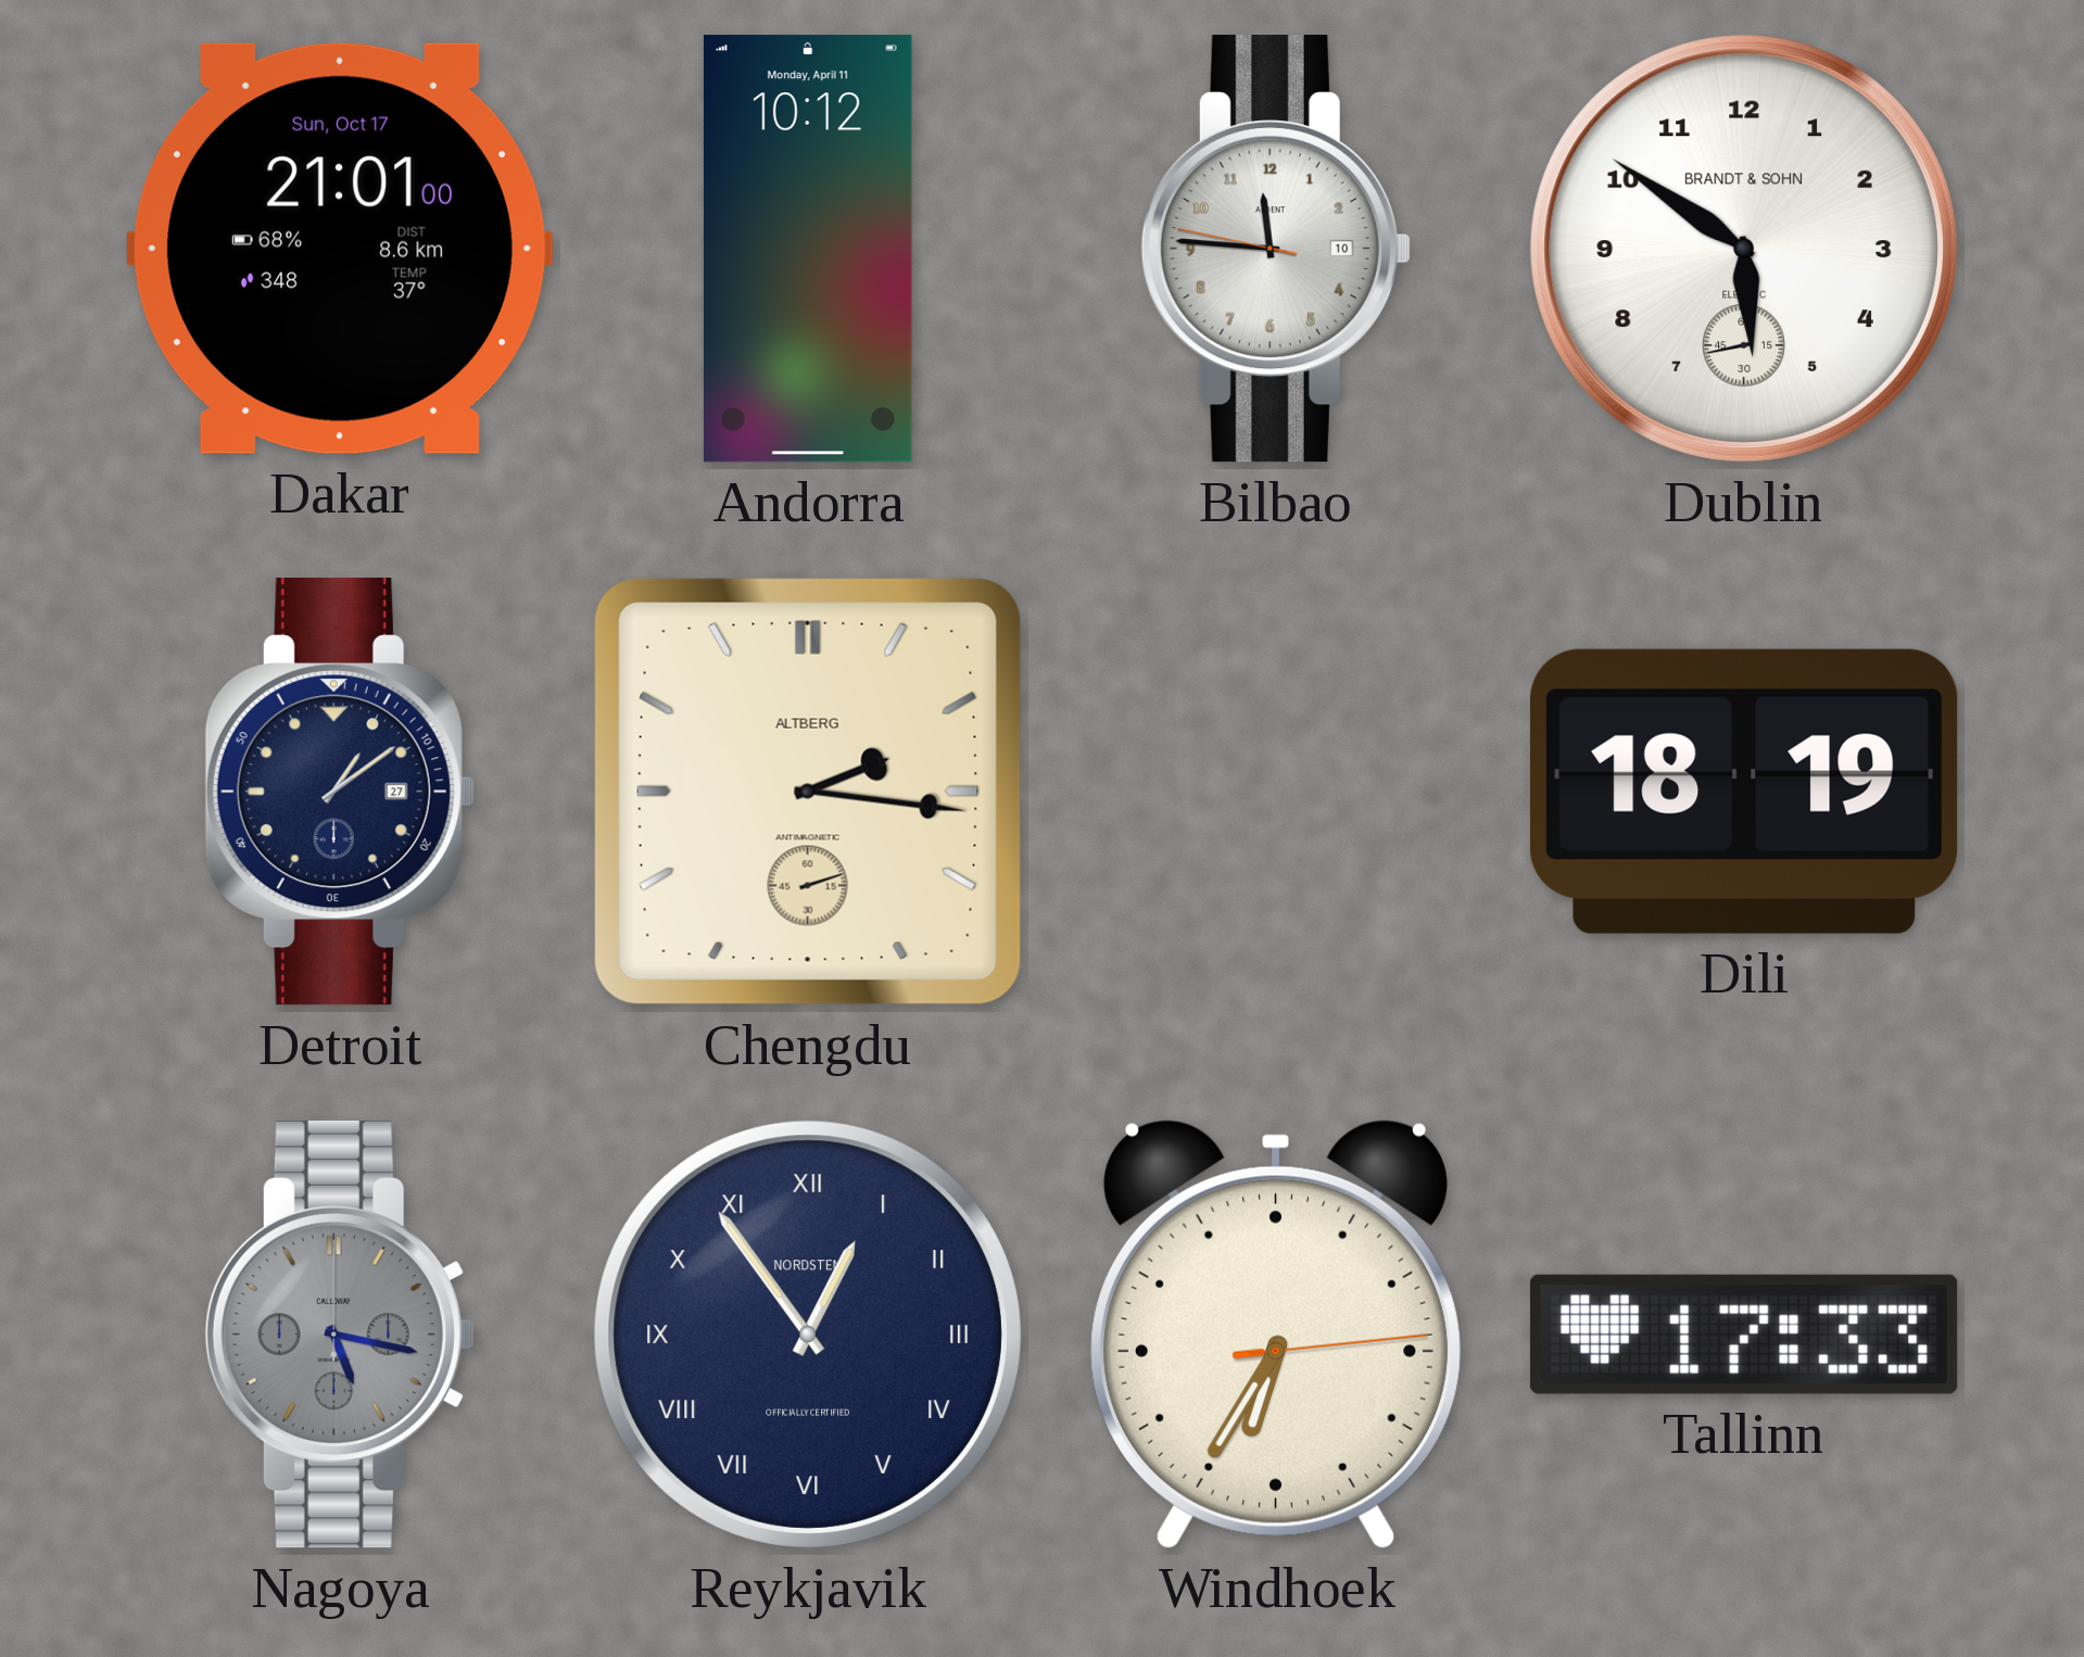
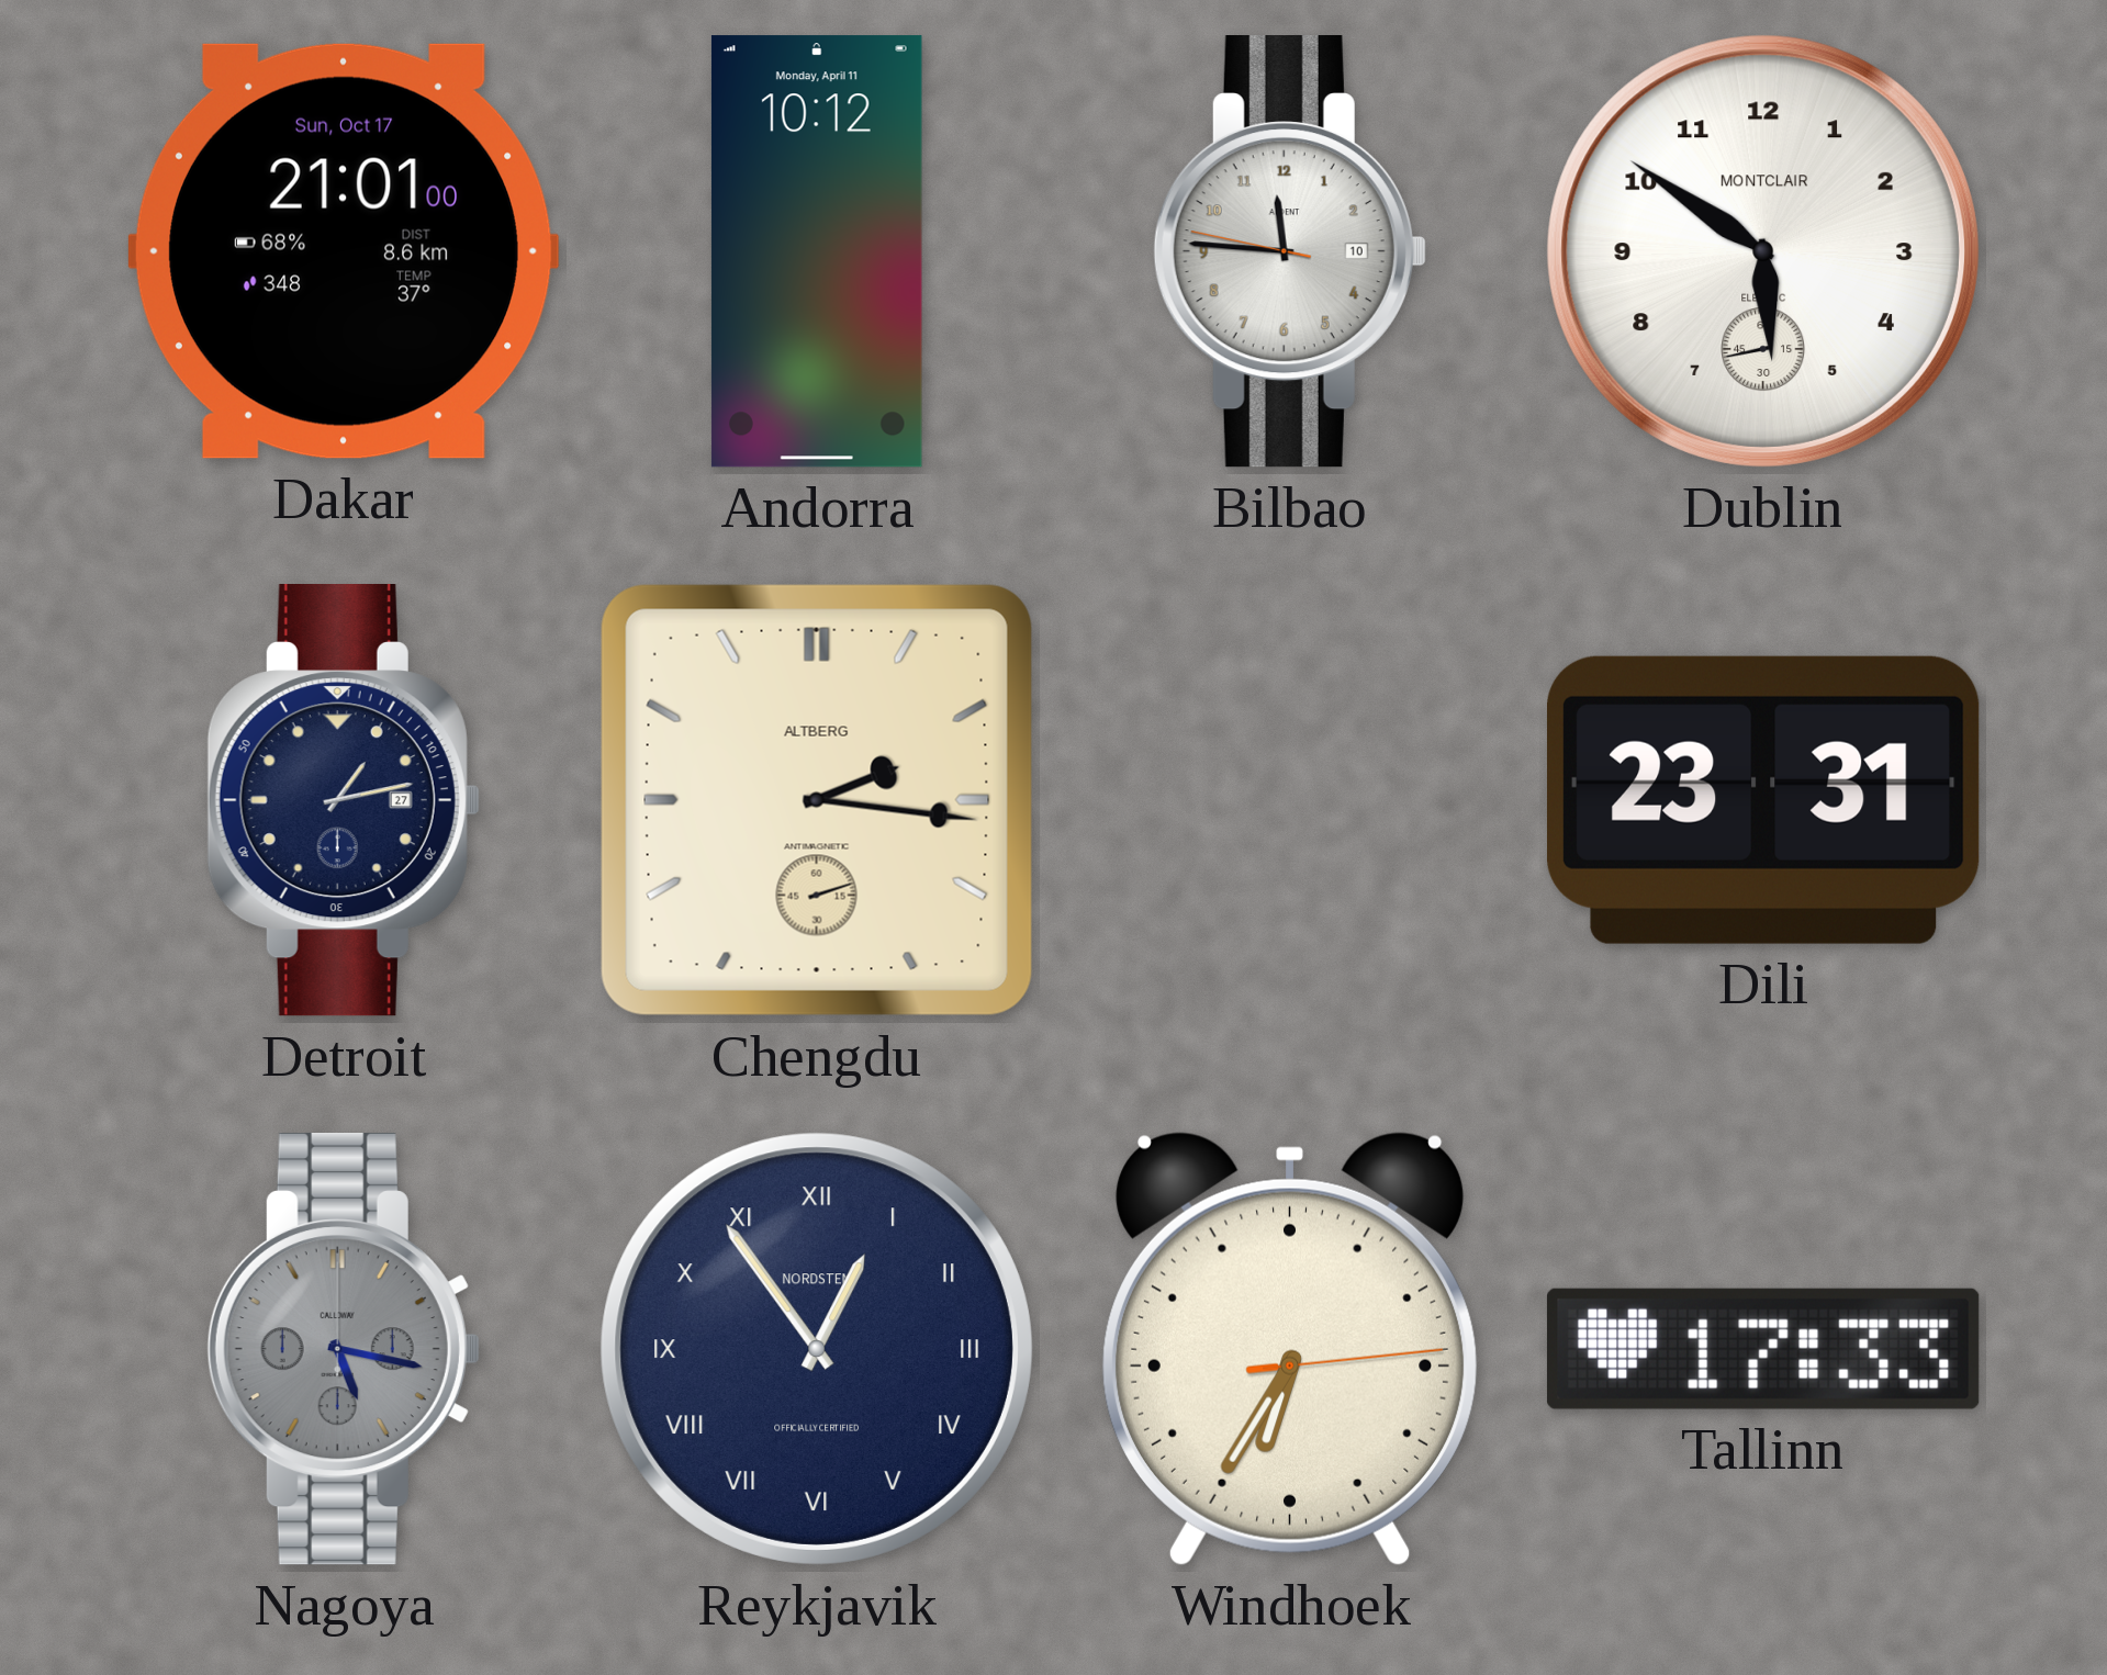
Dublin brand: BRANDT & SOHN -> MONTCLAIR
Detroit: 1:09 -> 1:13
Dili: 18:19 -> 23:31
